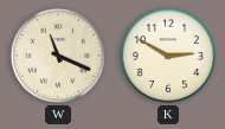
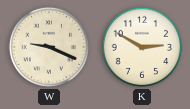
W: 11:19 -> 9:19
